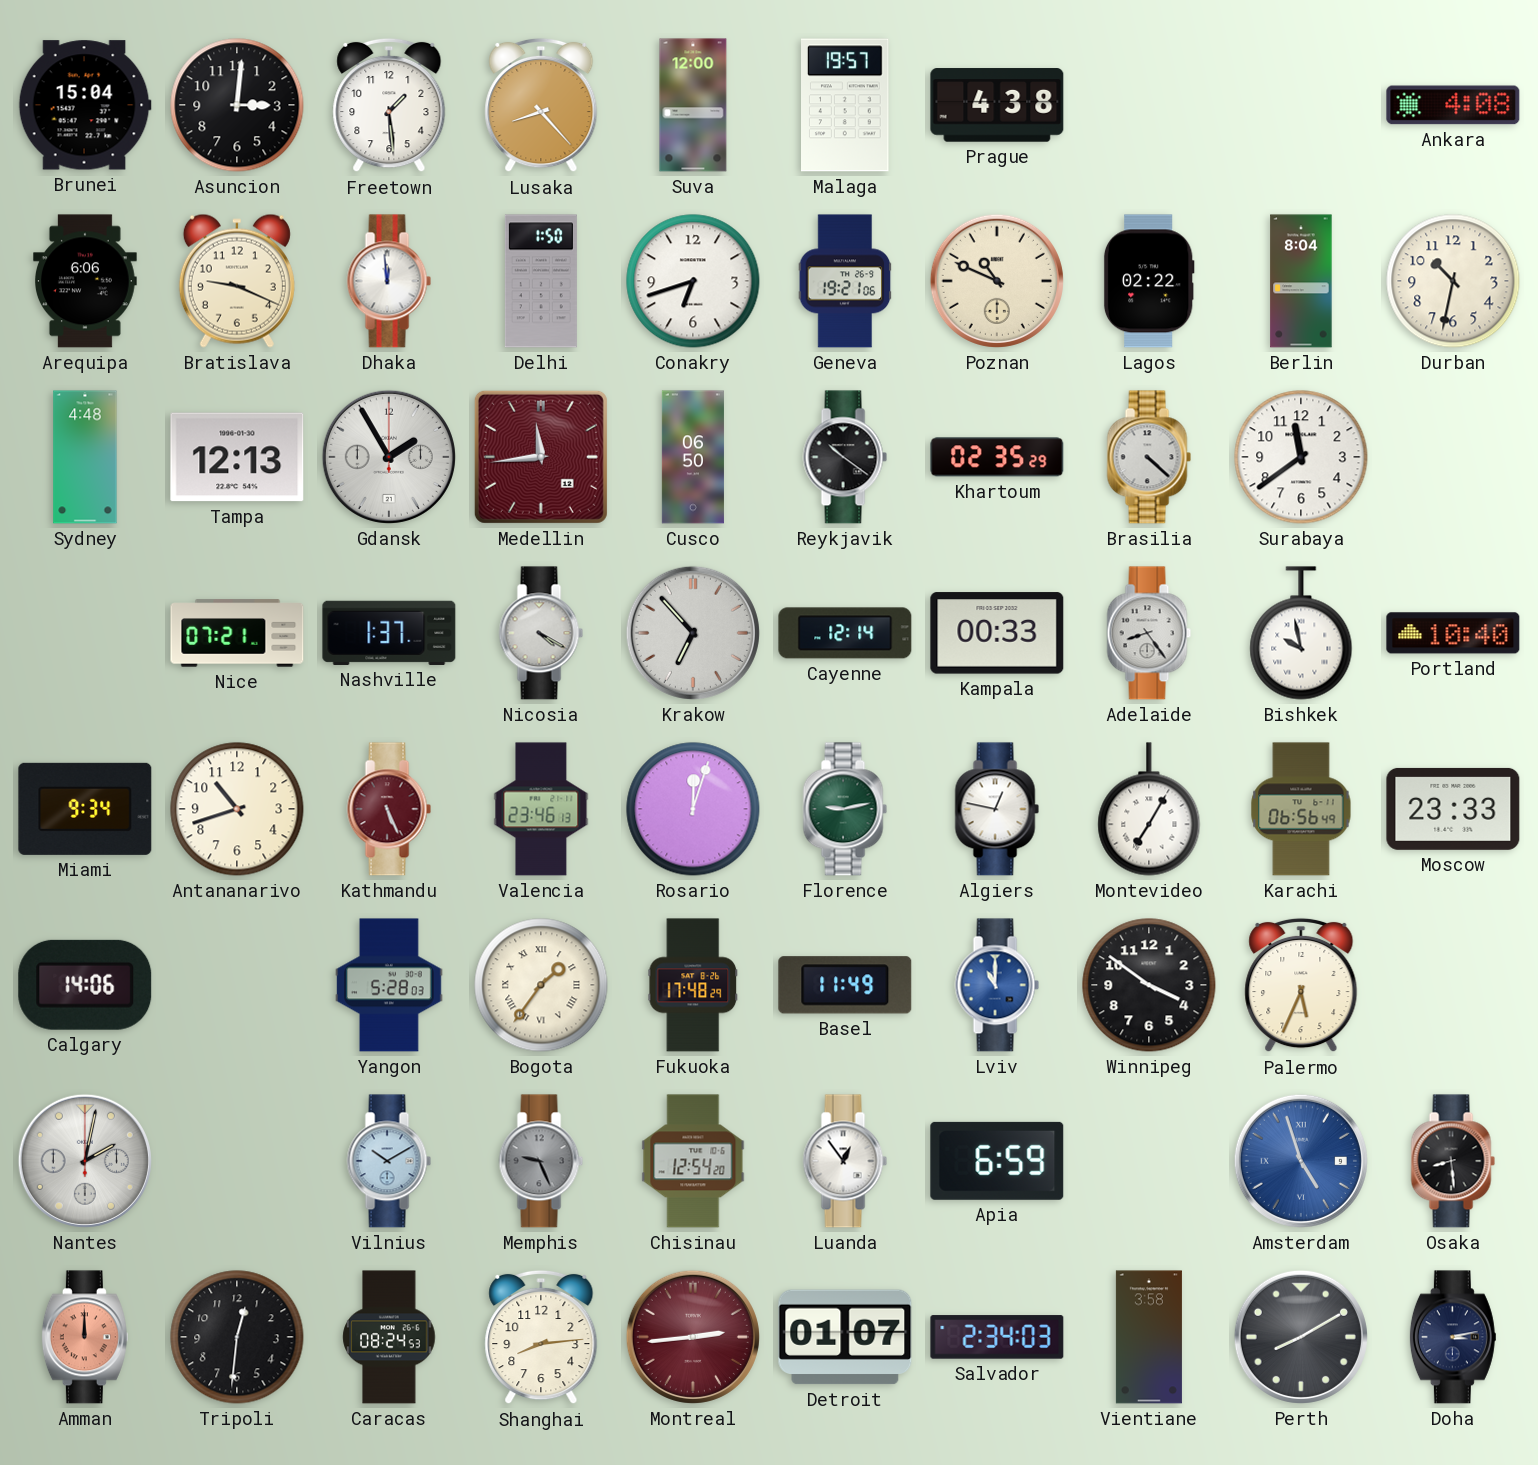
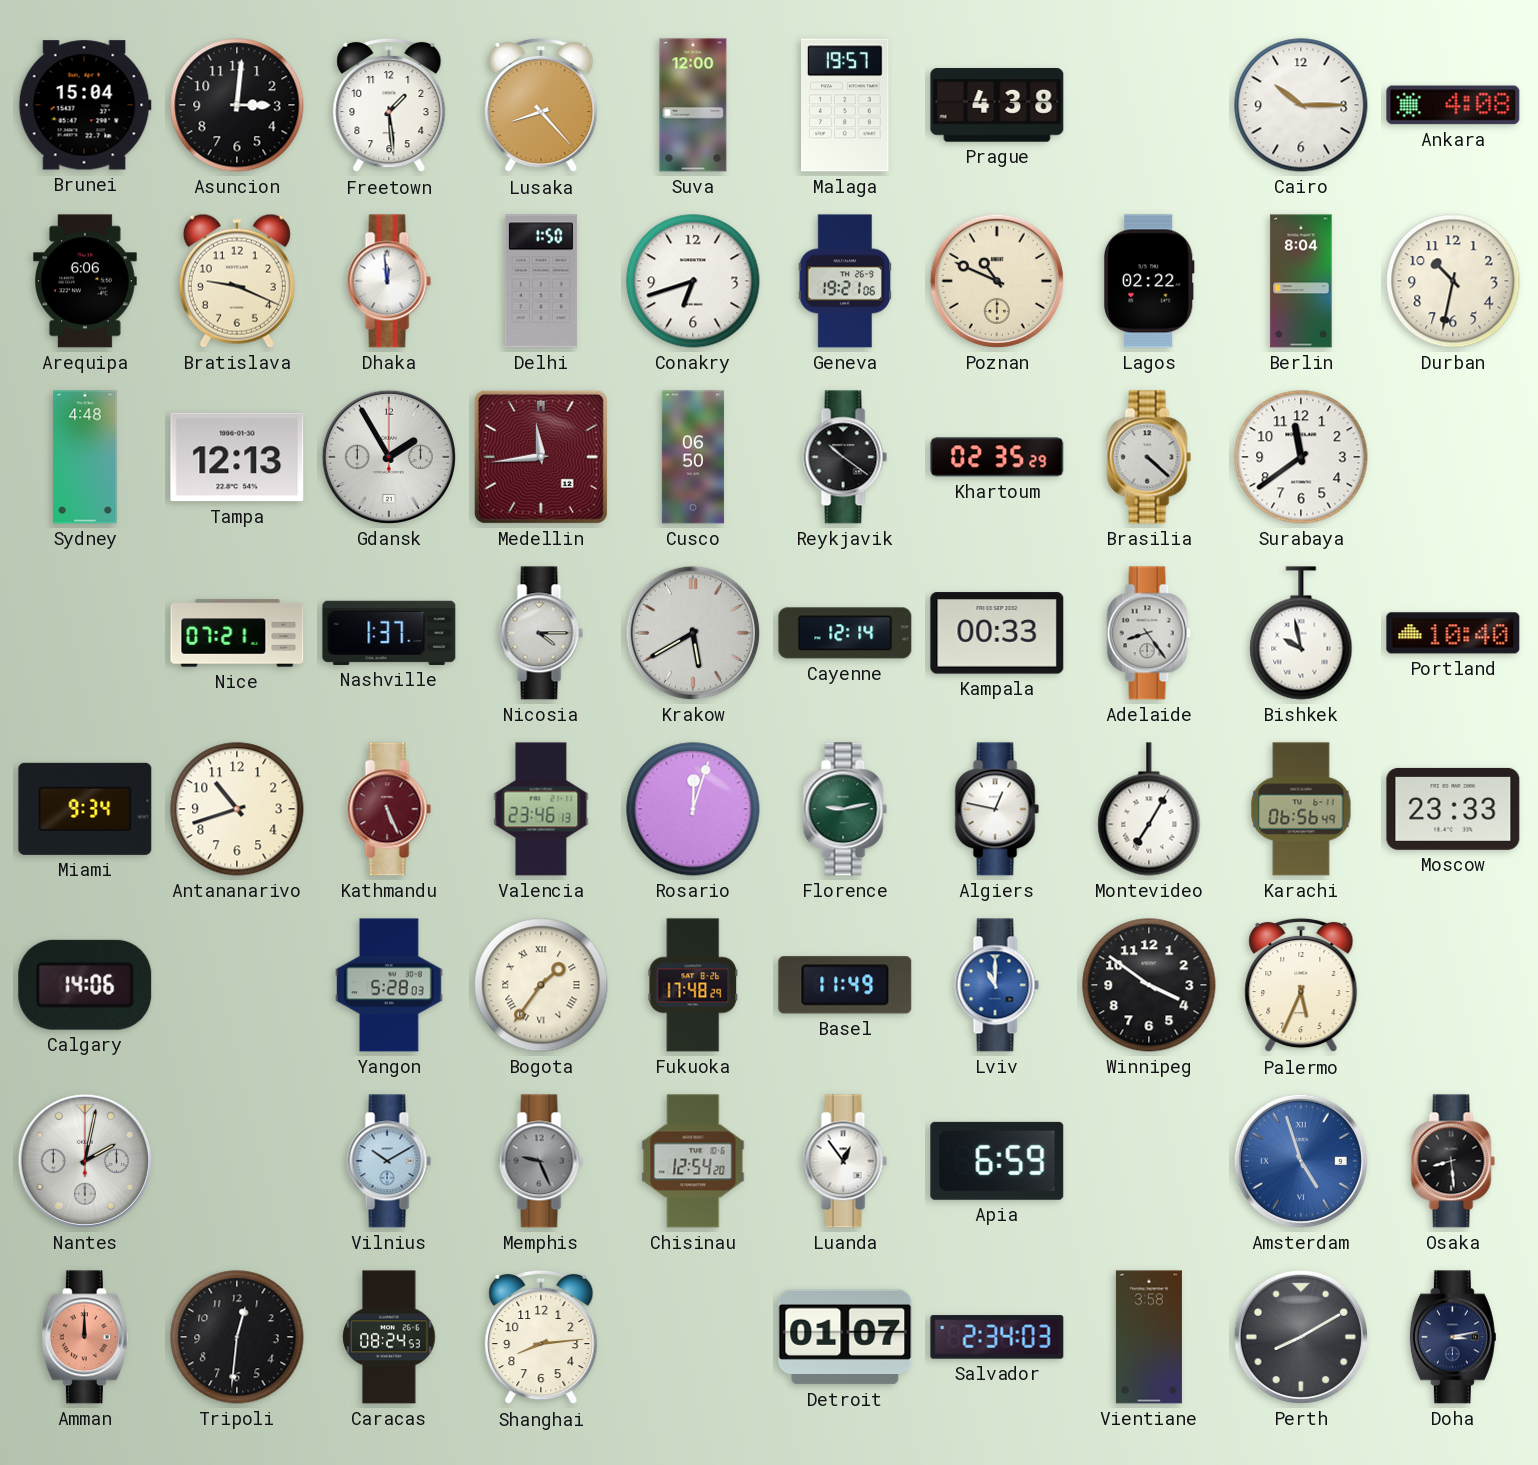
Cairo: none -> 10:15
Nicosia: 4:20 -> 4:15
Krakow: 6:53 -> 5:40
Montreal: 2:44 -> none
